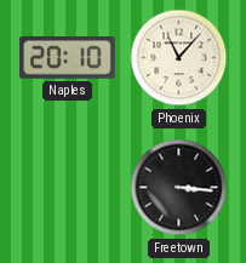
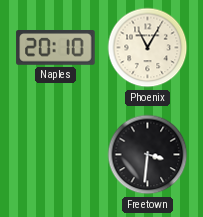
Phoenix: 11:07 -> 11:05
Freetown: 3:16 -> 3:31
